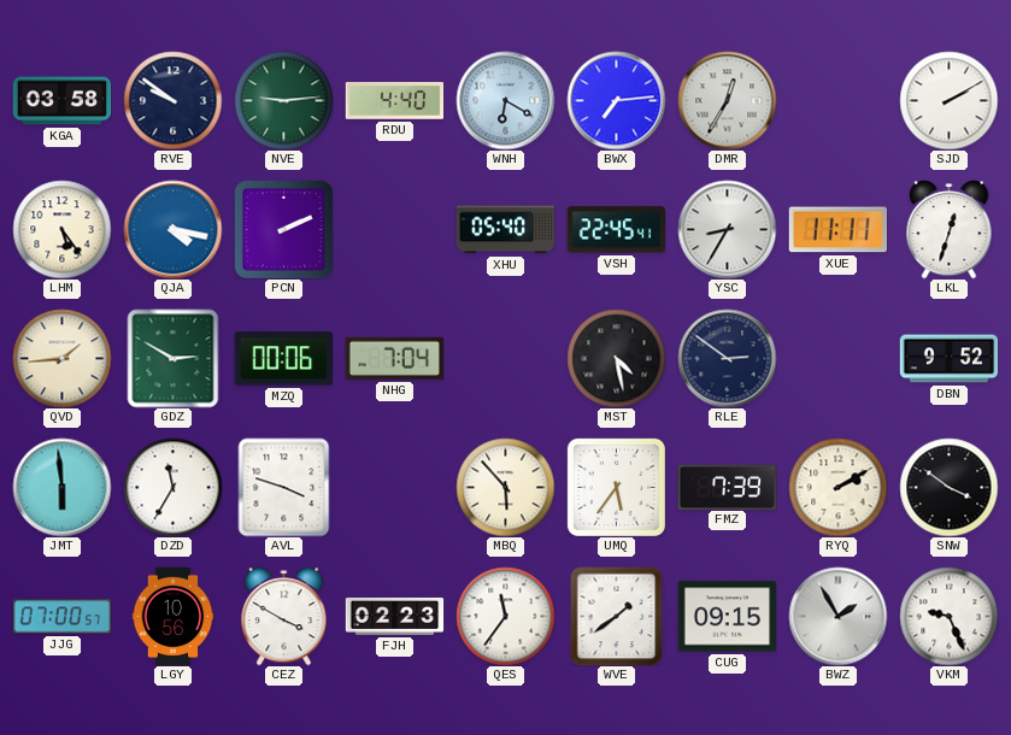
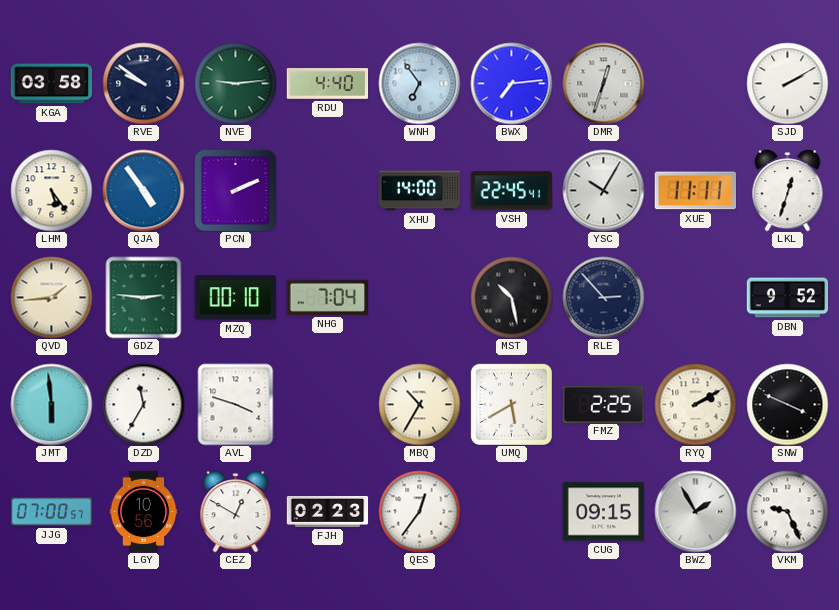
WNH: 6:20 -> 6:54
DMR: 12:35 -> 12:33
QJA: 4:17 -> 4:54
XHU: 05:40 -> 14:00
YSC: 8:35 -> 10:05
GDZ: 2:50 -> 2:46
MZQ: 00:06 -> 00:10
MST: 4:28 -> 10:28
RLE: 2:51 -> 2:53
MBQ: 5:53 -> 10:35
UMQ: 5:36 -> 5:40
FMZ: 7:39 -> 2:25
SNW: 3:51 -> 3:49
CEZ: 3:50 -> 12:50
QES: 11:36 -> 12:36
WVE: 1:39 -> none
